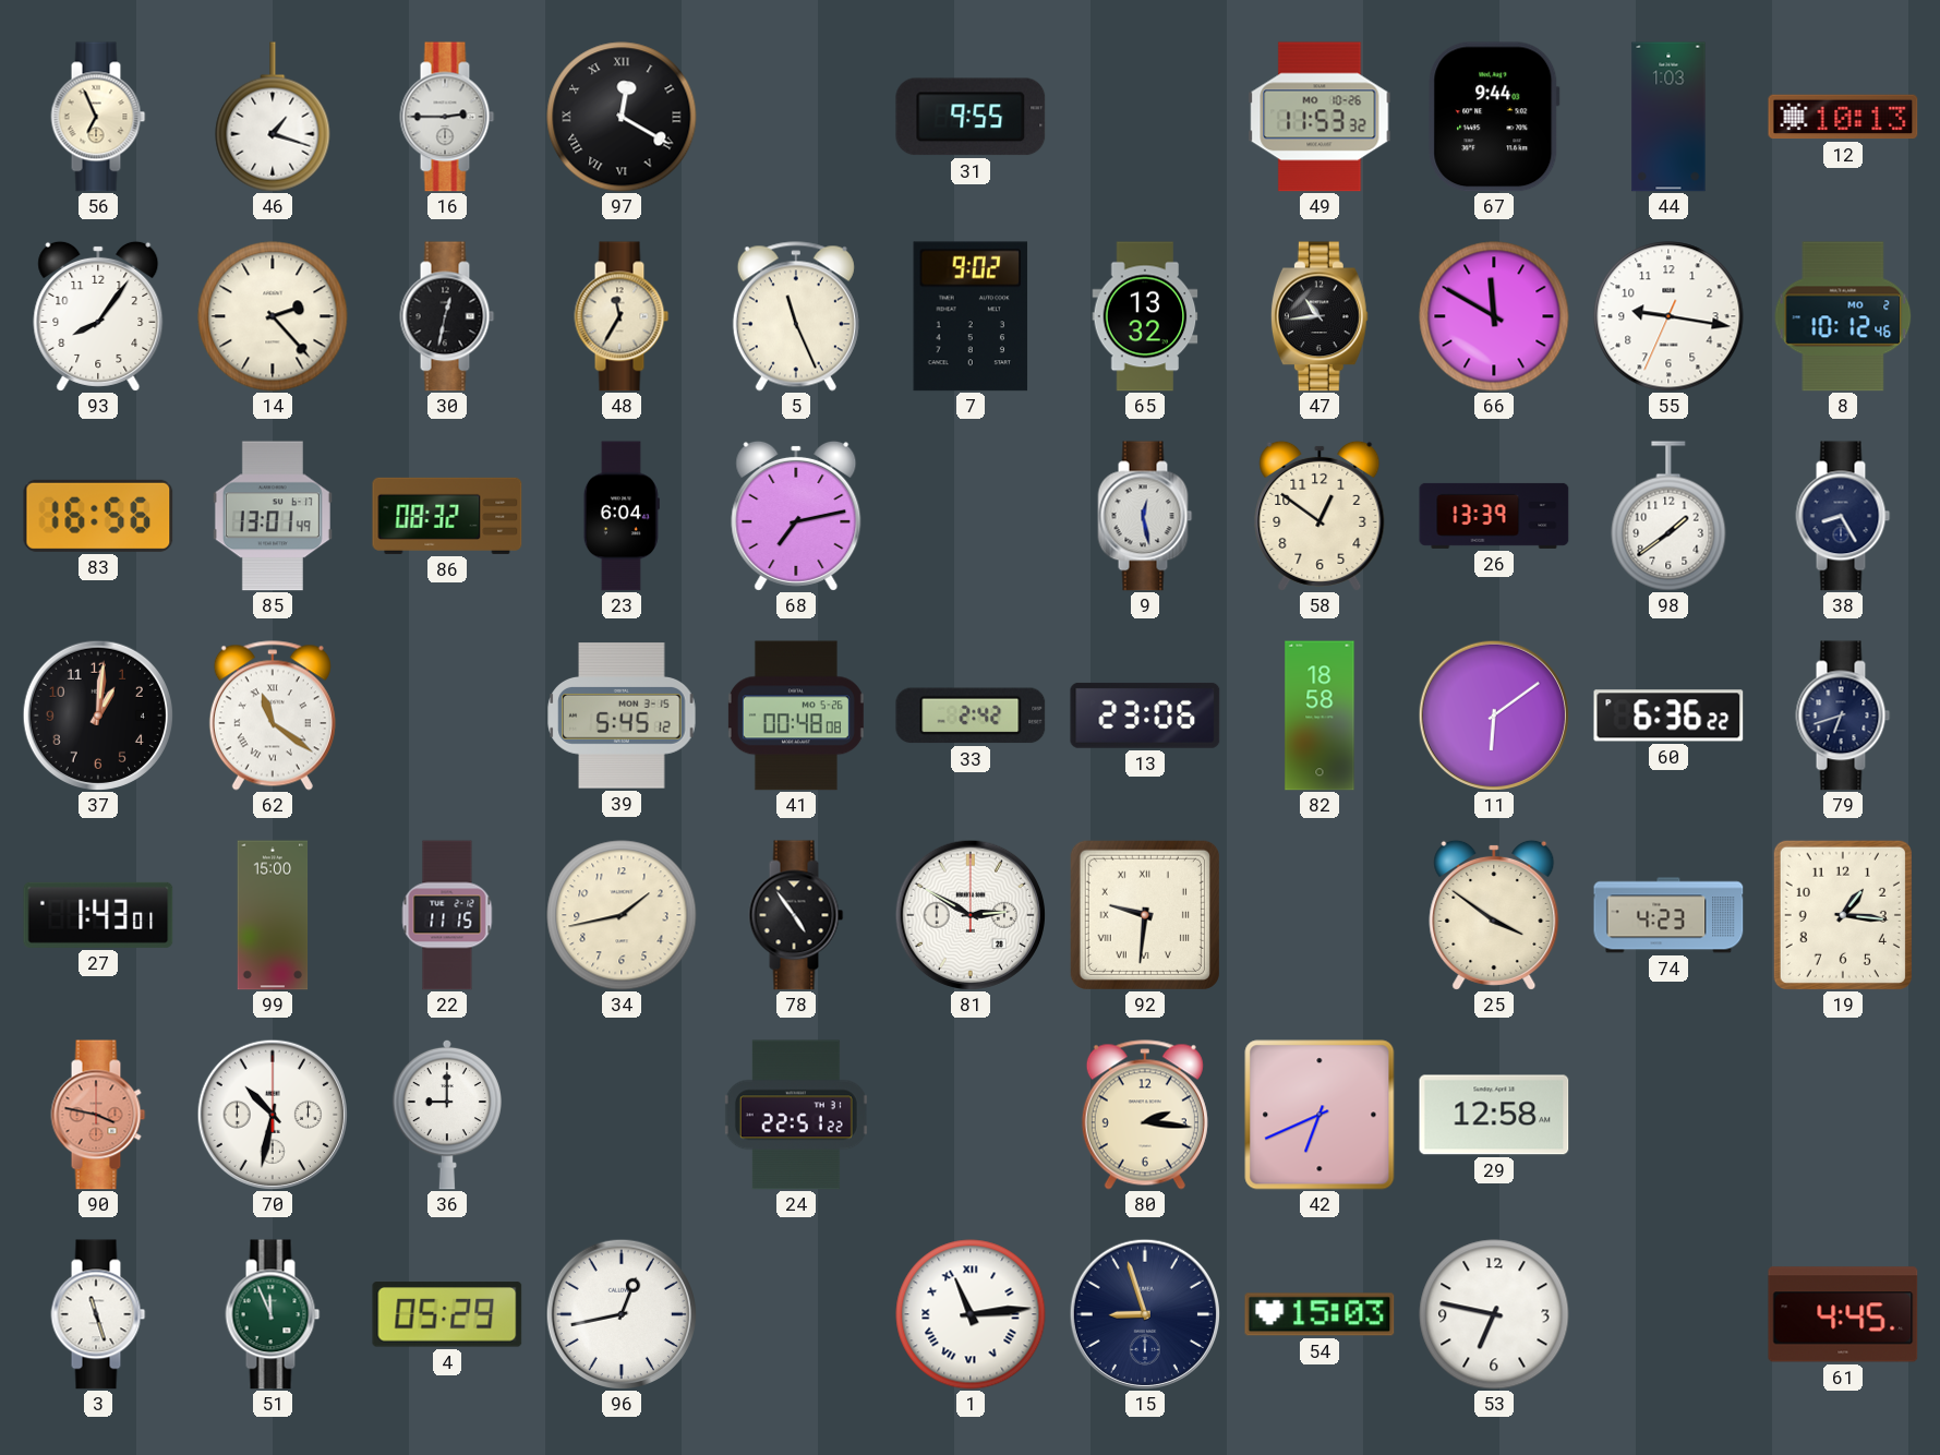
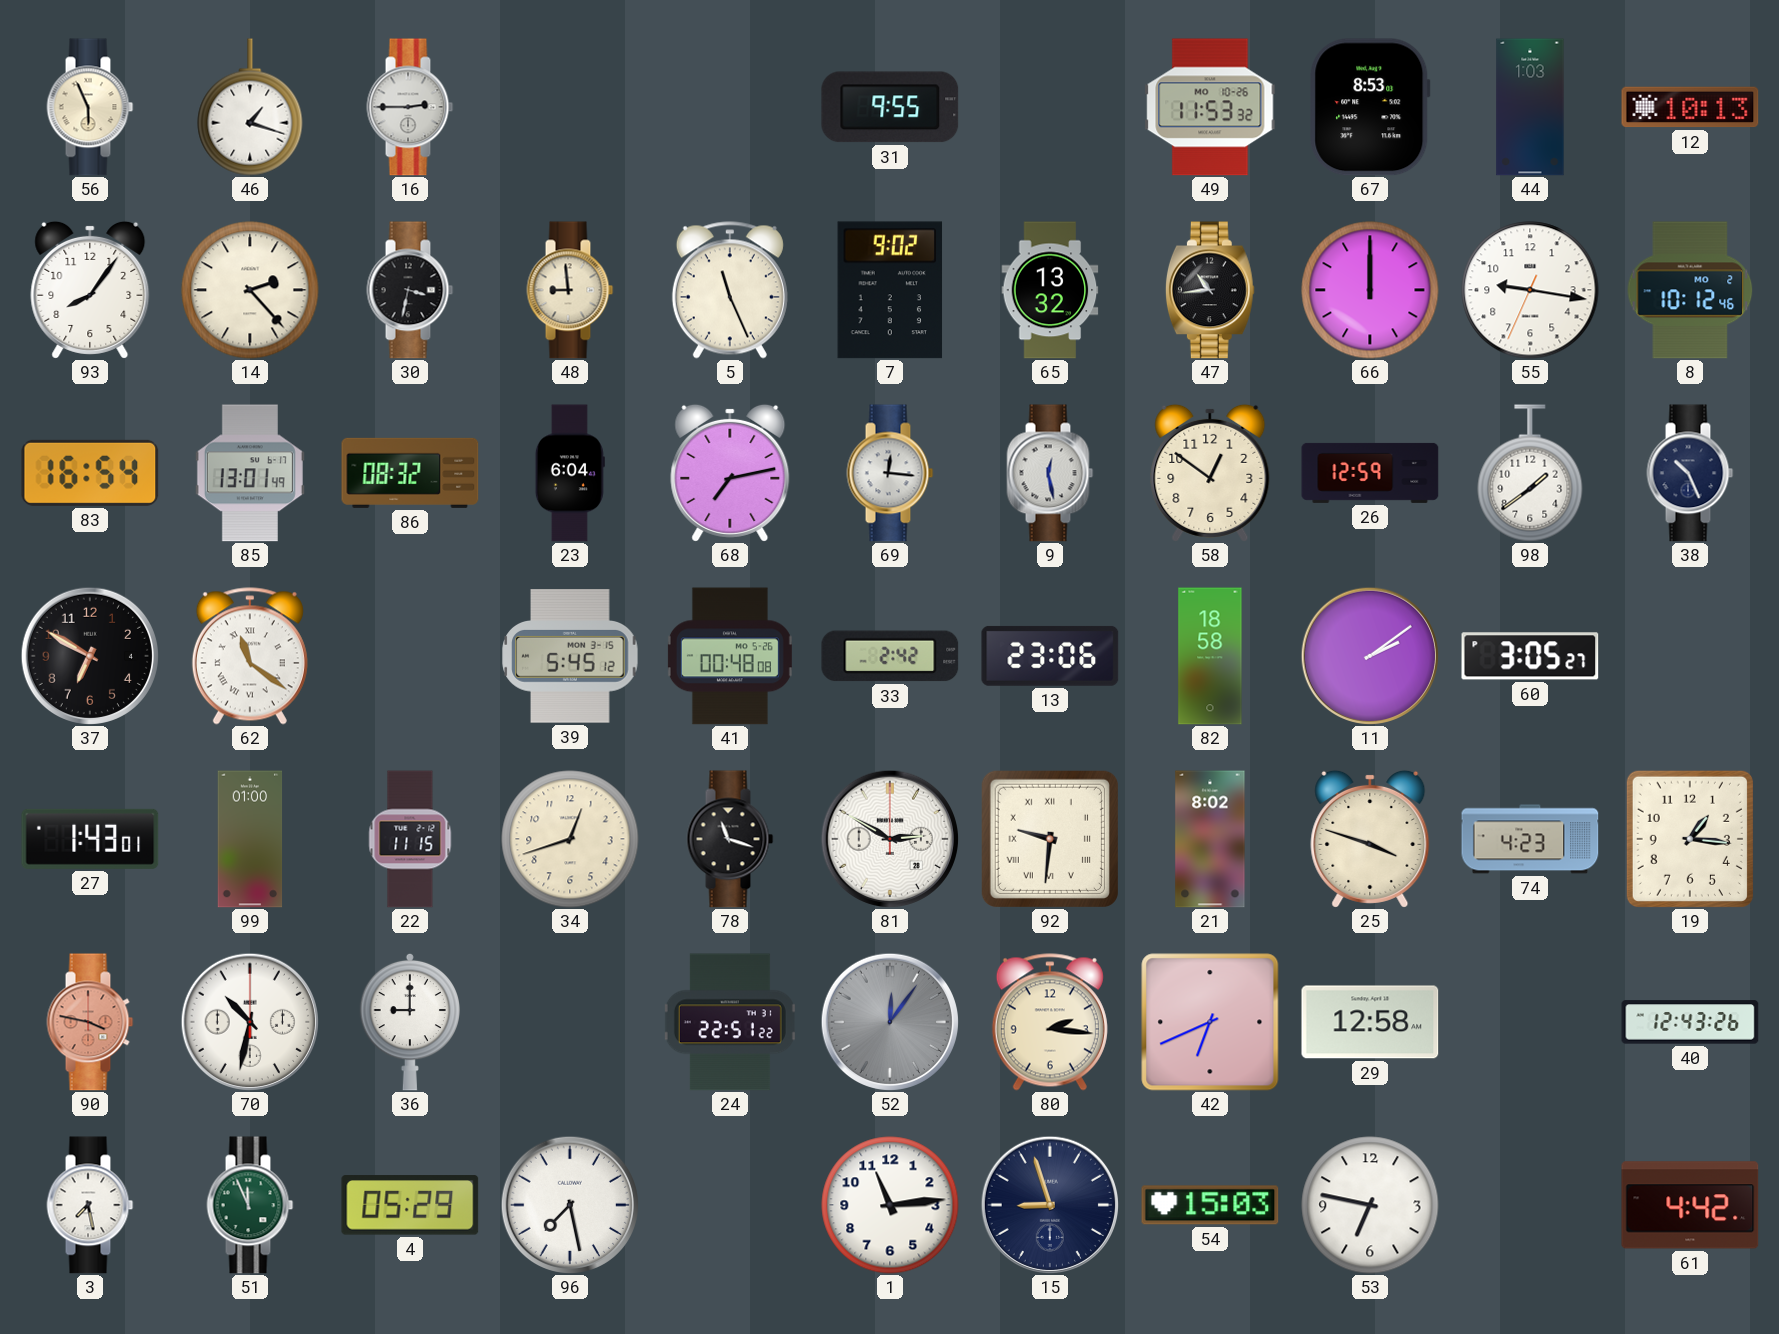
56: 6:56 -> 5:56
97: 12:20 -> none
67: 9:44 -> 8:53
30: 12:32 -> 3:32
48: 11:35 -> 8:59
66: 11:50 -> 12:00
83: 16:56 -> 16:54
69: none -> 12:16
26: 13:39 -> 12:59
38: 8:25 -> 10:26
37: 1:01 -> 6:50
11: 6:09 -> 2:09
60: 6:36 -> 3:05
79: 6:42 -> none
99: 15:00 -> 01:00
34: 1:43 -> 12:42
78: 4:54 -> 11:18
21: none -> 8:02
25: 3:51 -> 3:48
52: none -> 12:06
40: none -> 12:43
3: 11:27 -> 7:28
96: 12:43 -> 7:28
1 numerals: Roman -> Arabic
61: 4:45 -> 4:42
